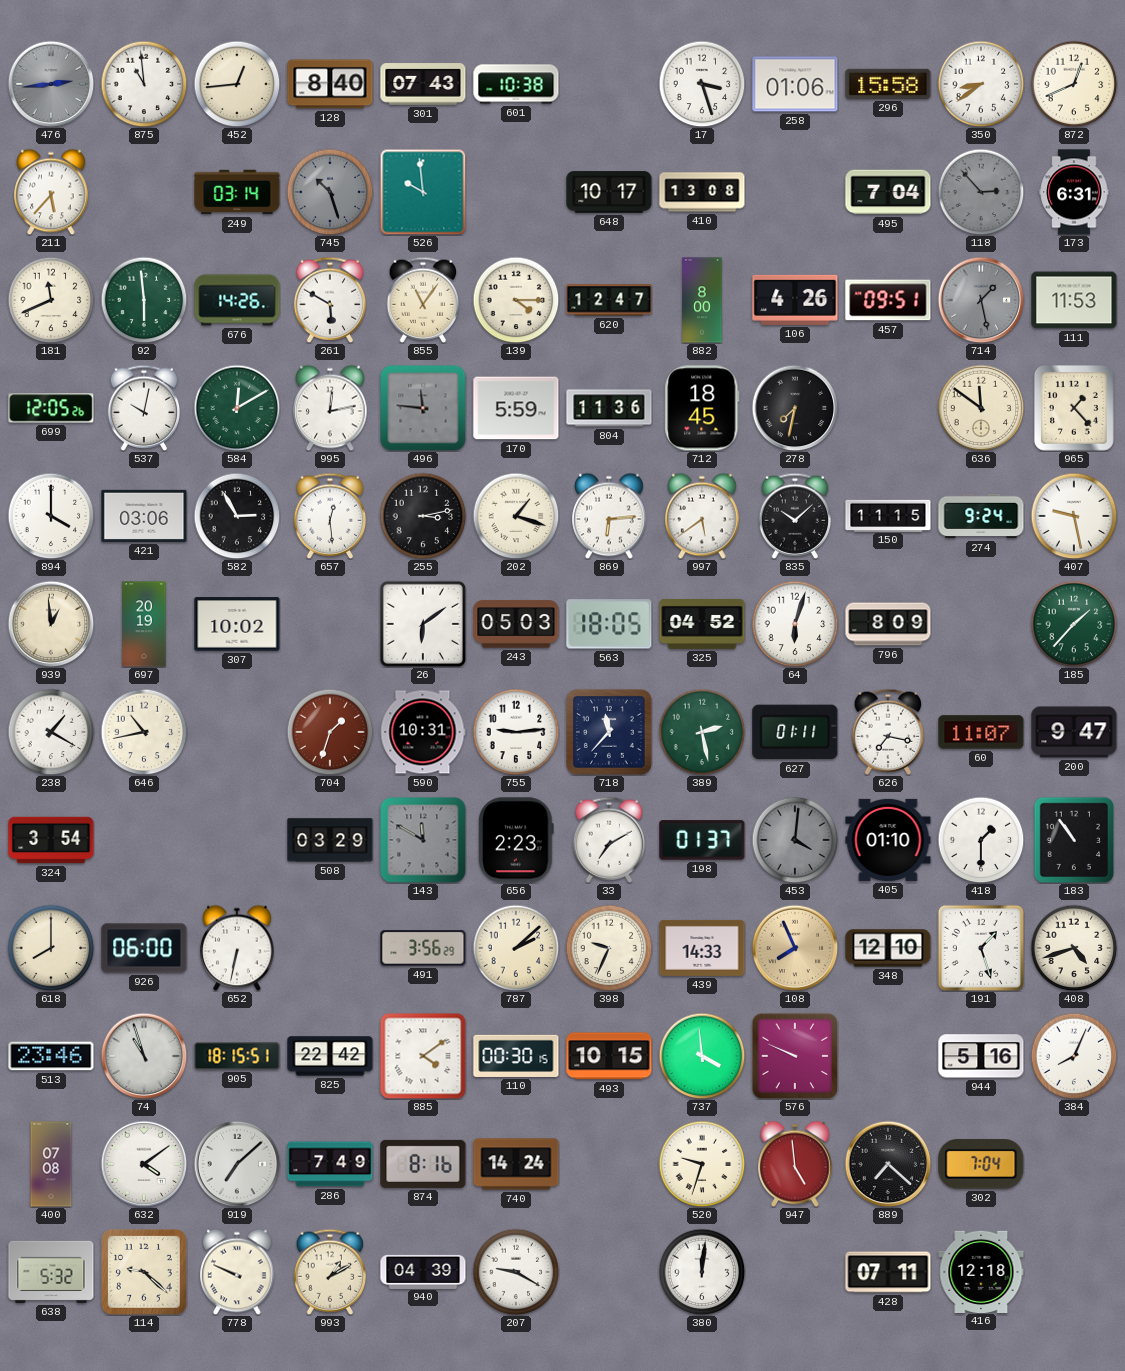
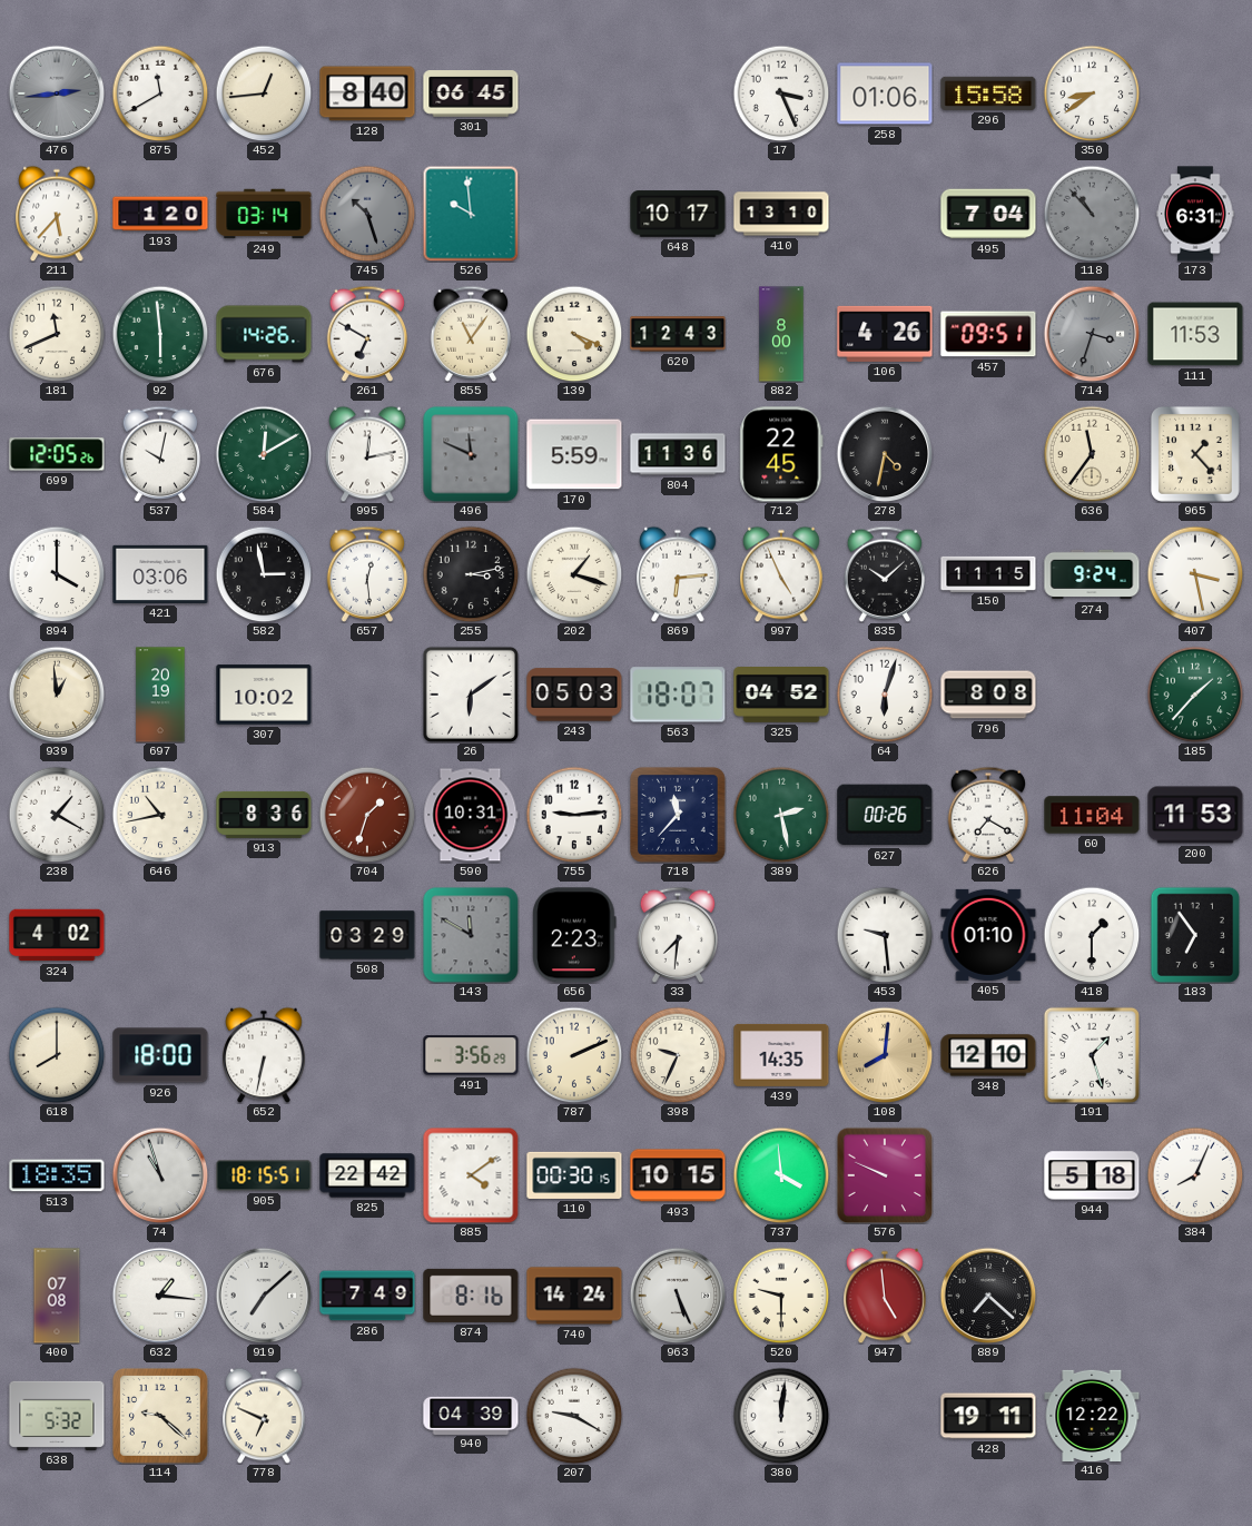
875: 10:59 -> 11:40
301: 07:43 -> 06:45
601: 10:38 -> none
17: 3:27 -> 3:26
872: 12:41 -> none
193: none -> 1:20
410: 13:08 -> 13:10
118: 2:53 -> 10:53
261: 5:50 -> 6:50
139: 4:15 -> 4:19
620: 12:47 -> 12:43
714: 1:28 -> 3:33
496: 11:46 -> 11:49
712: 18:45 -> 22:45
278: 7:32 -> 4:32
636: 11:51 -> 11:36
582: 2:55 -> 2:58
997: 5:39 -> 4:56
407: 9:28 -> 3:28
563: 18:05 -> 18:07
796: 8:09 -> 8:08
913: none -> 8:36
627: 01:11 -> 00:26
626: 7:17 -> 7:20
60: 11:07 -> 11:04
200: 9:47 -> 11:53
324: 3:54 -> 4:02
33: 7:10 -> 7:31
198: 01:37 -> none
453: 4:01 -> 9:29
453 dial: grey -> white
183: 10:54 -> 6:54
926: 06:00 -> 18:00
787: 2:08 -> 2:11
439: 14:33 -> 14:35
108: 7:56 -> 8:01
408: 4:42 -> none
513: 23:46 -> 18:35
944: 5:16 -> 5:18
632: 4:09 -> 1:16
963: none -> 5:26
520: 9:33 -> 9:30
302: 7:04 -> none
778: 9:49 -> 6:49
993: 1:10 -> none
428: 07:11 -> 19:11
416: 12:18 -> 12:22
